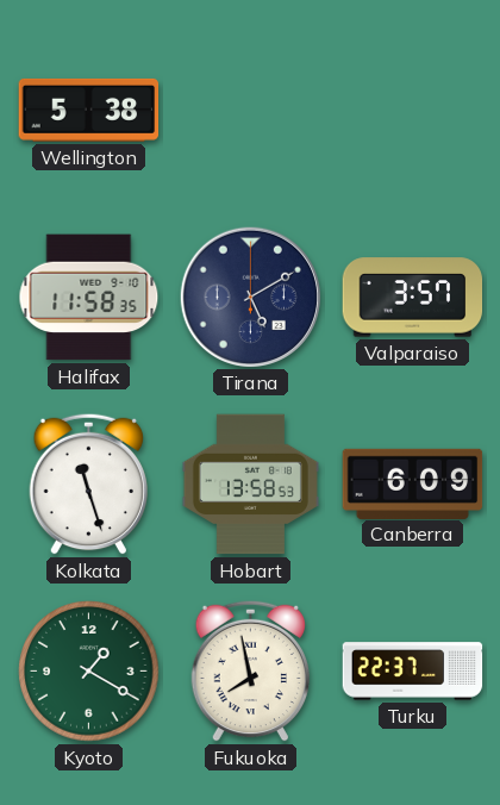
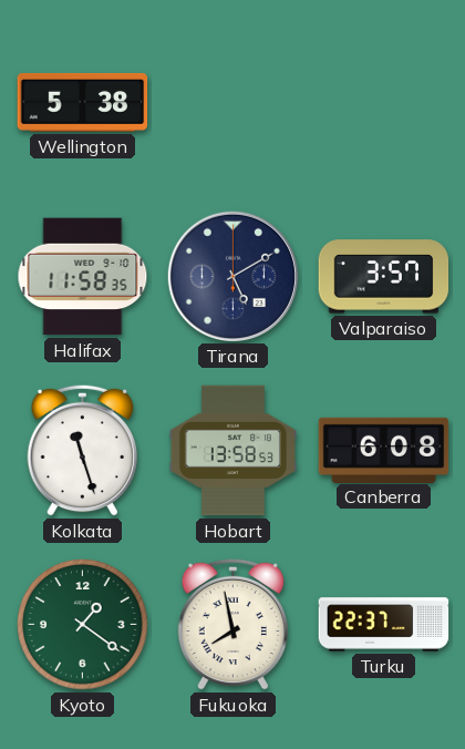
Canberra: 6:09 -> 6:08
Kyoto: 1:20 -> 1:21
